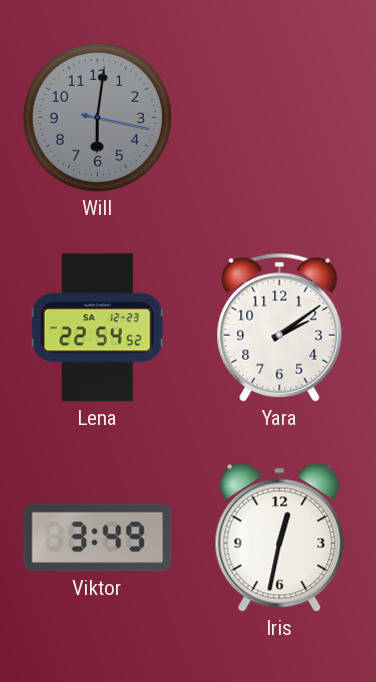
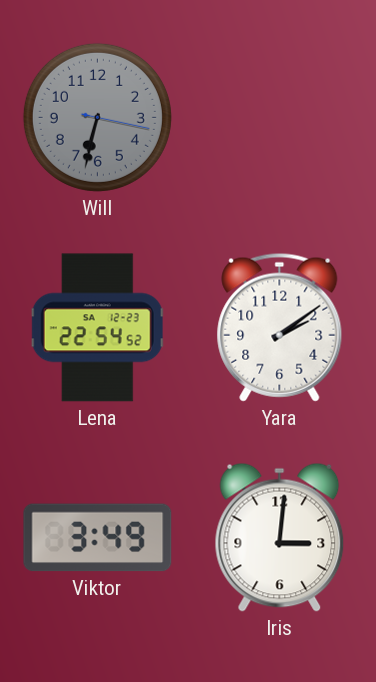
Will: 6:01 -> 6:32
Iris: 12:32 -> 3:01
